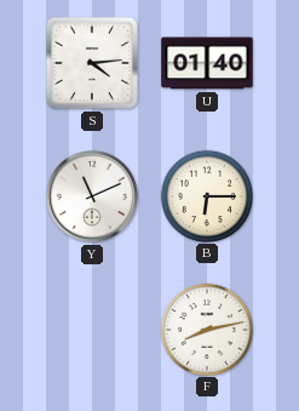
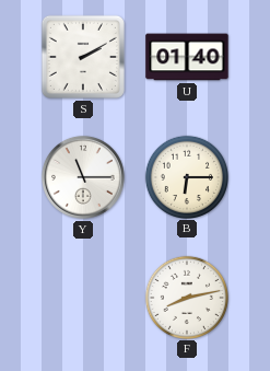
S: 4:14 -> 2:10
Y: 11:11 -> 11:15
